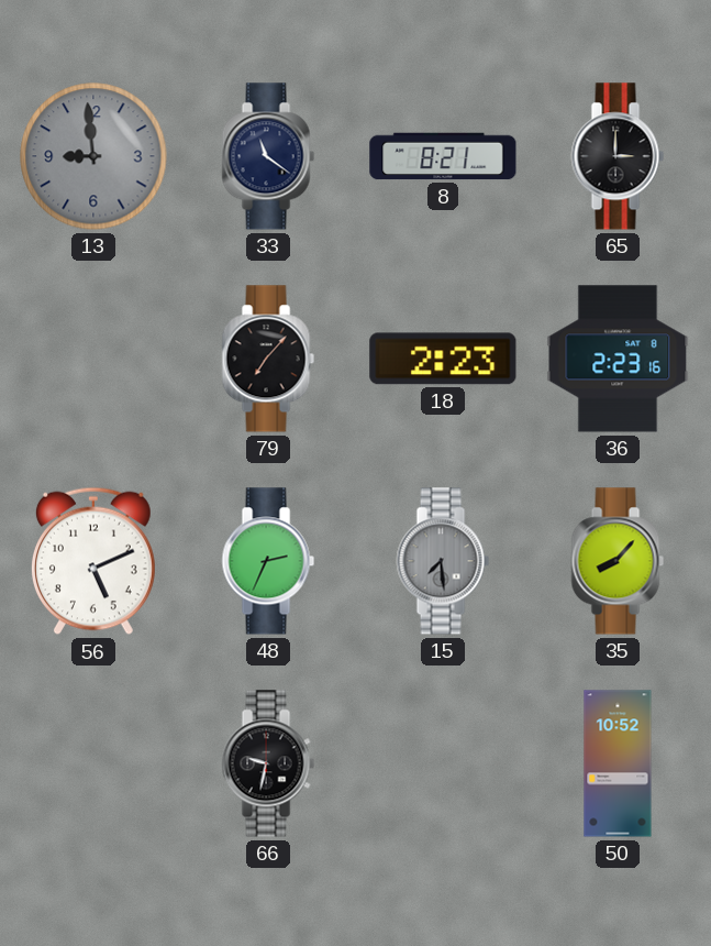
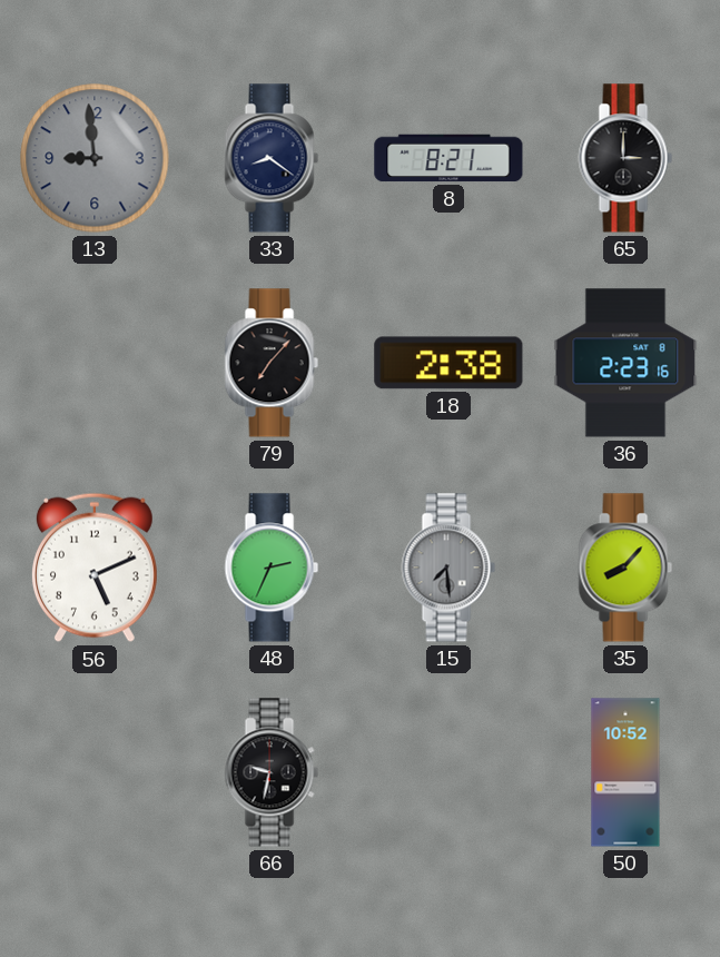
33: 11:21 -> 8:21
18: 2:23 -> 2:38
